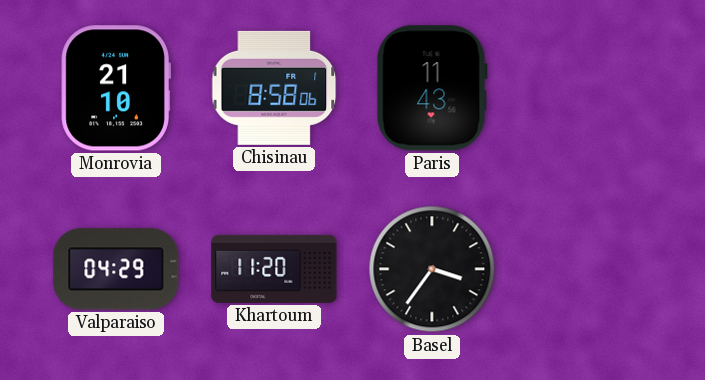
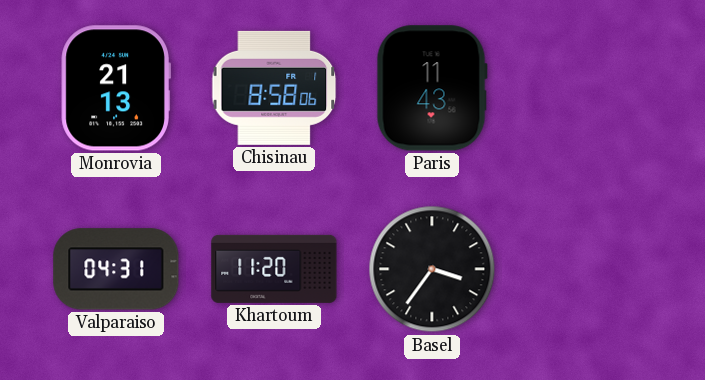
Monrovia: 21:10 -> 21:13
Valparaiso: 04:29 -> 04:31
